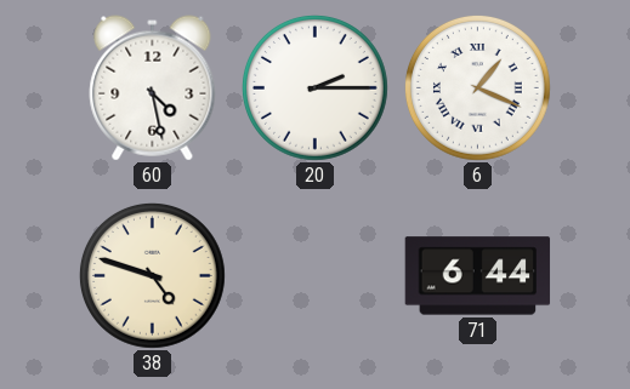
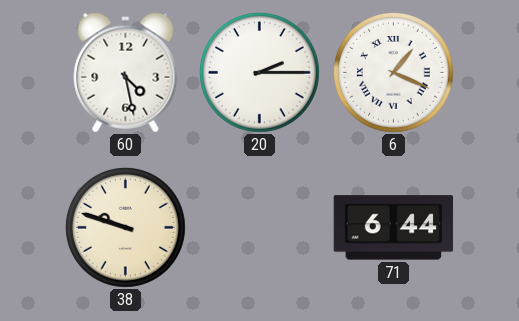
38: 4:48 -> 9:48
